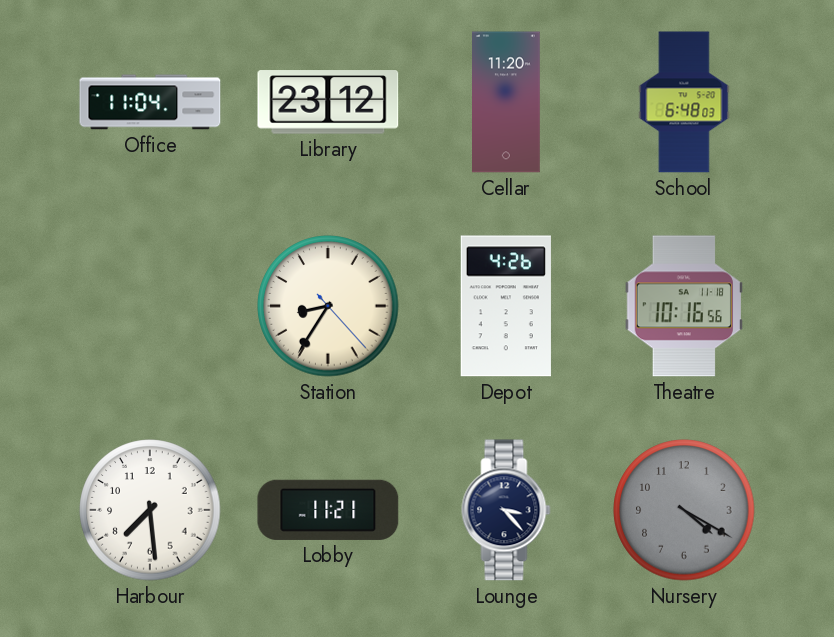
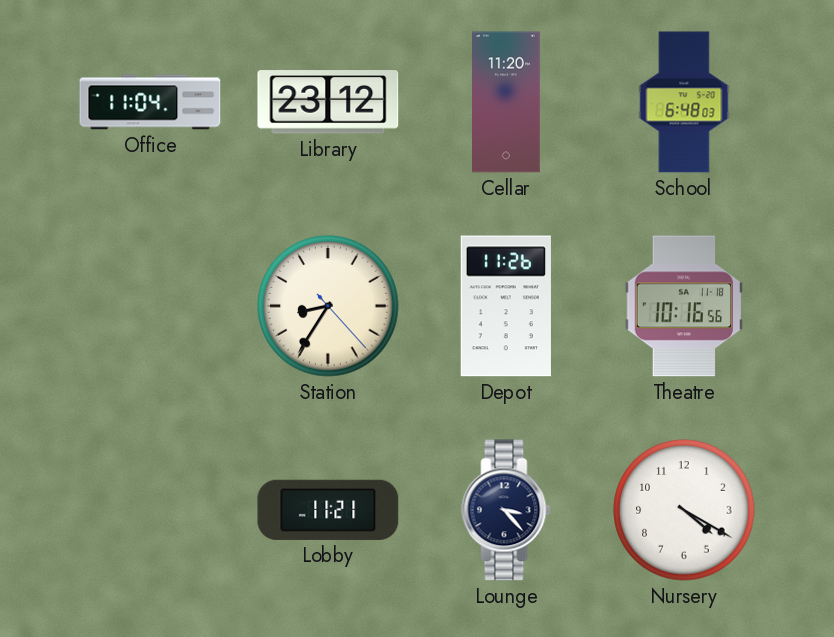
Depot: 4:26 -> 11:26
Harbour: 7:29 -> none
Nursery dial: grey -> white
